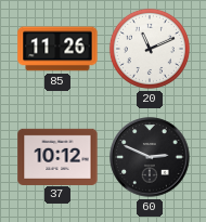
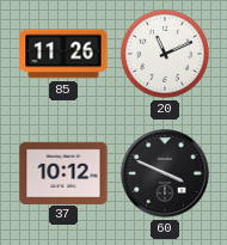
60: 2:49 -> 3:49
